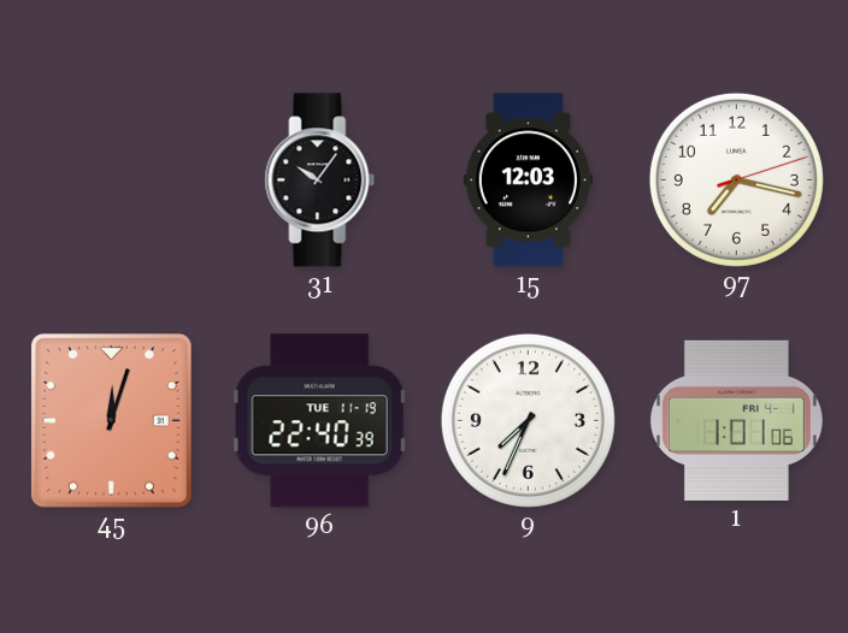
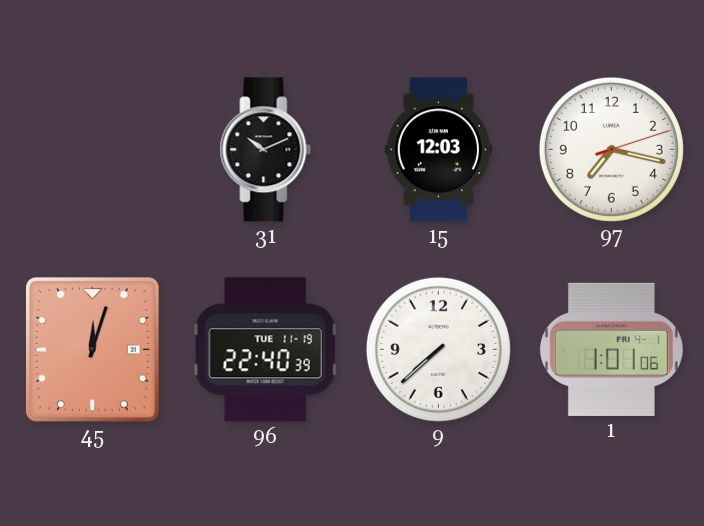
31: 10:06 -> 10:11
9: 7:34 -> 7:38
